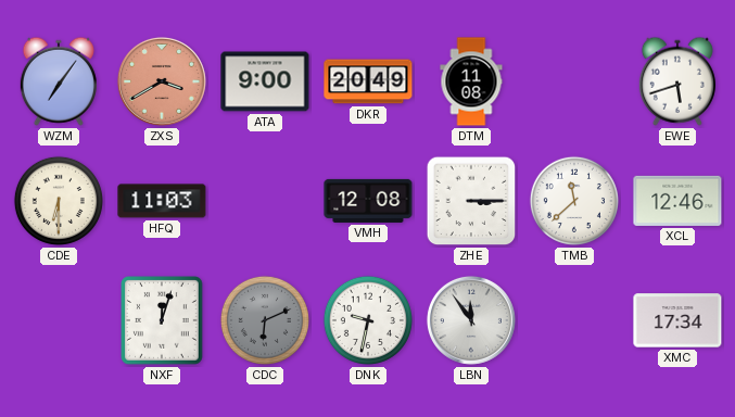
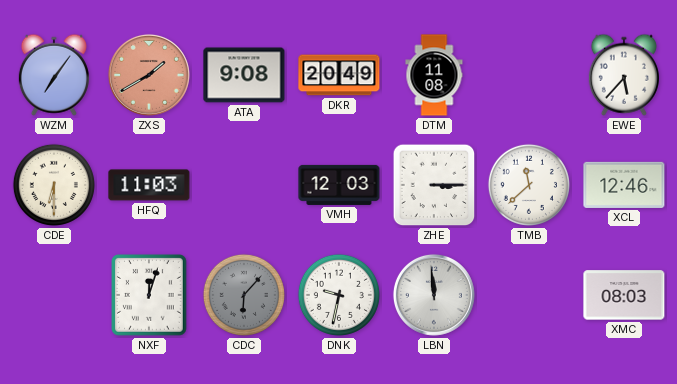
ZXS: 3:40 -> 1:40
ATA: 9:00 -> 9:08
EWE: 5:42 -> 5:37
VMH: 12:08 -> 12:03
CDC: 6:11 -> 6:07
LBN: 11:54 -> 11:59
XMC: 17:34 -> 08:03
